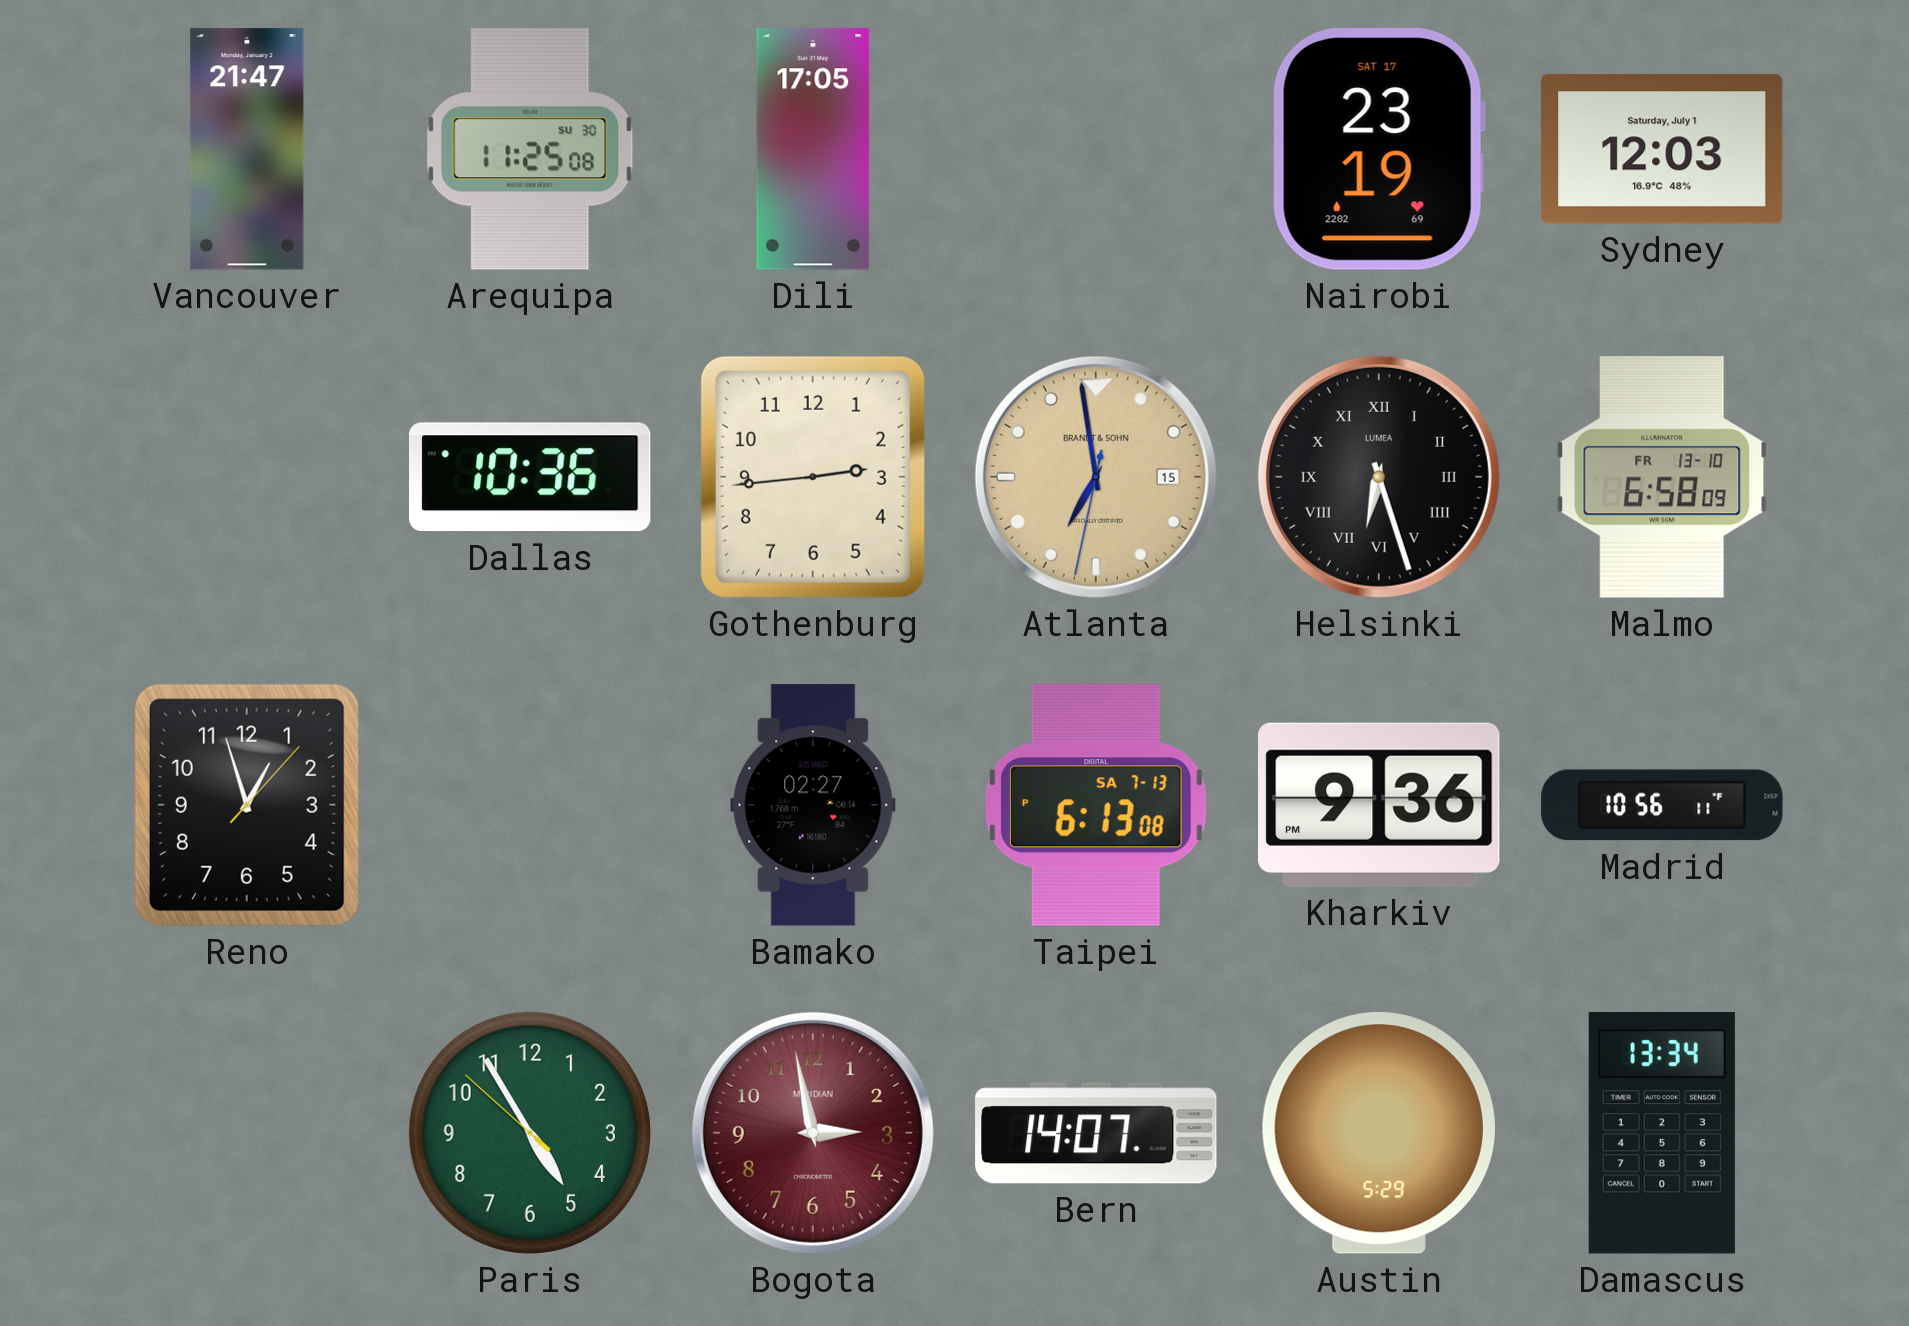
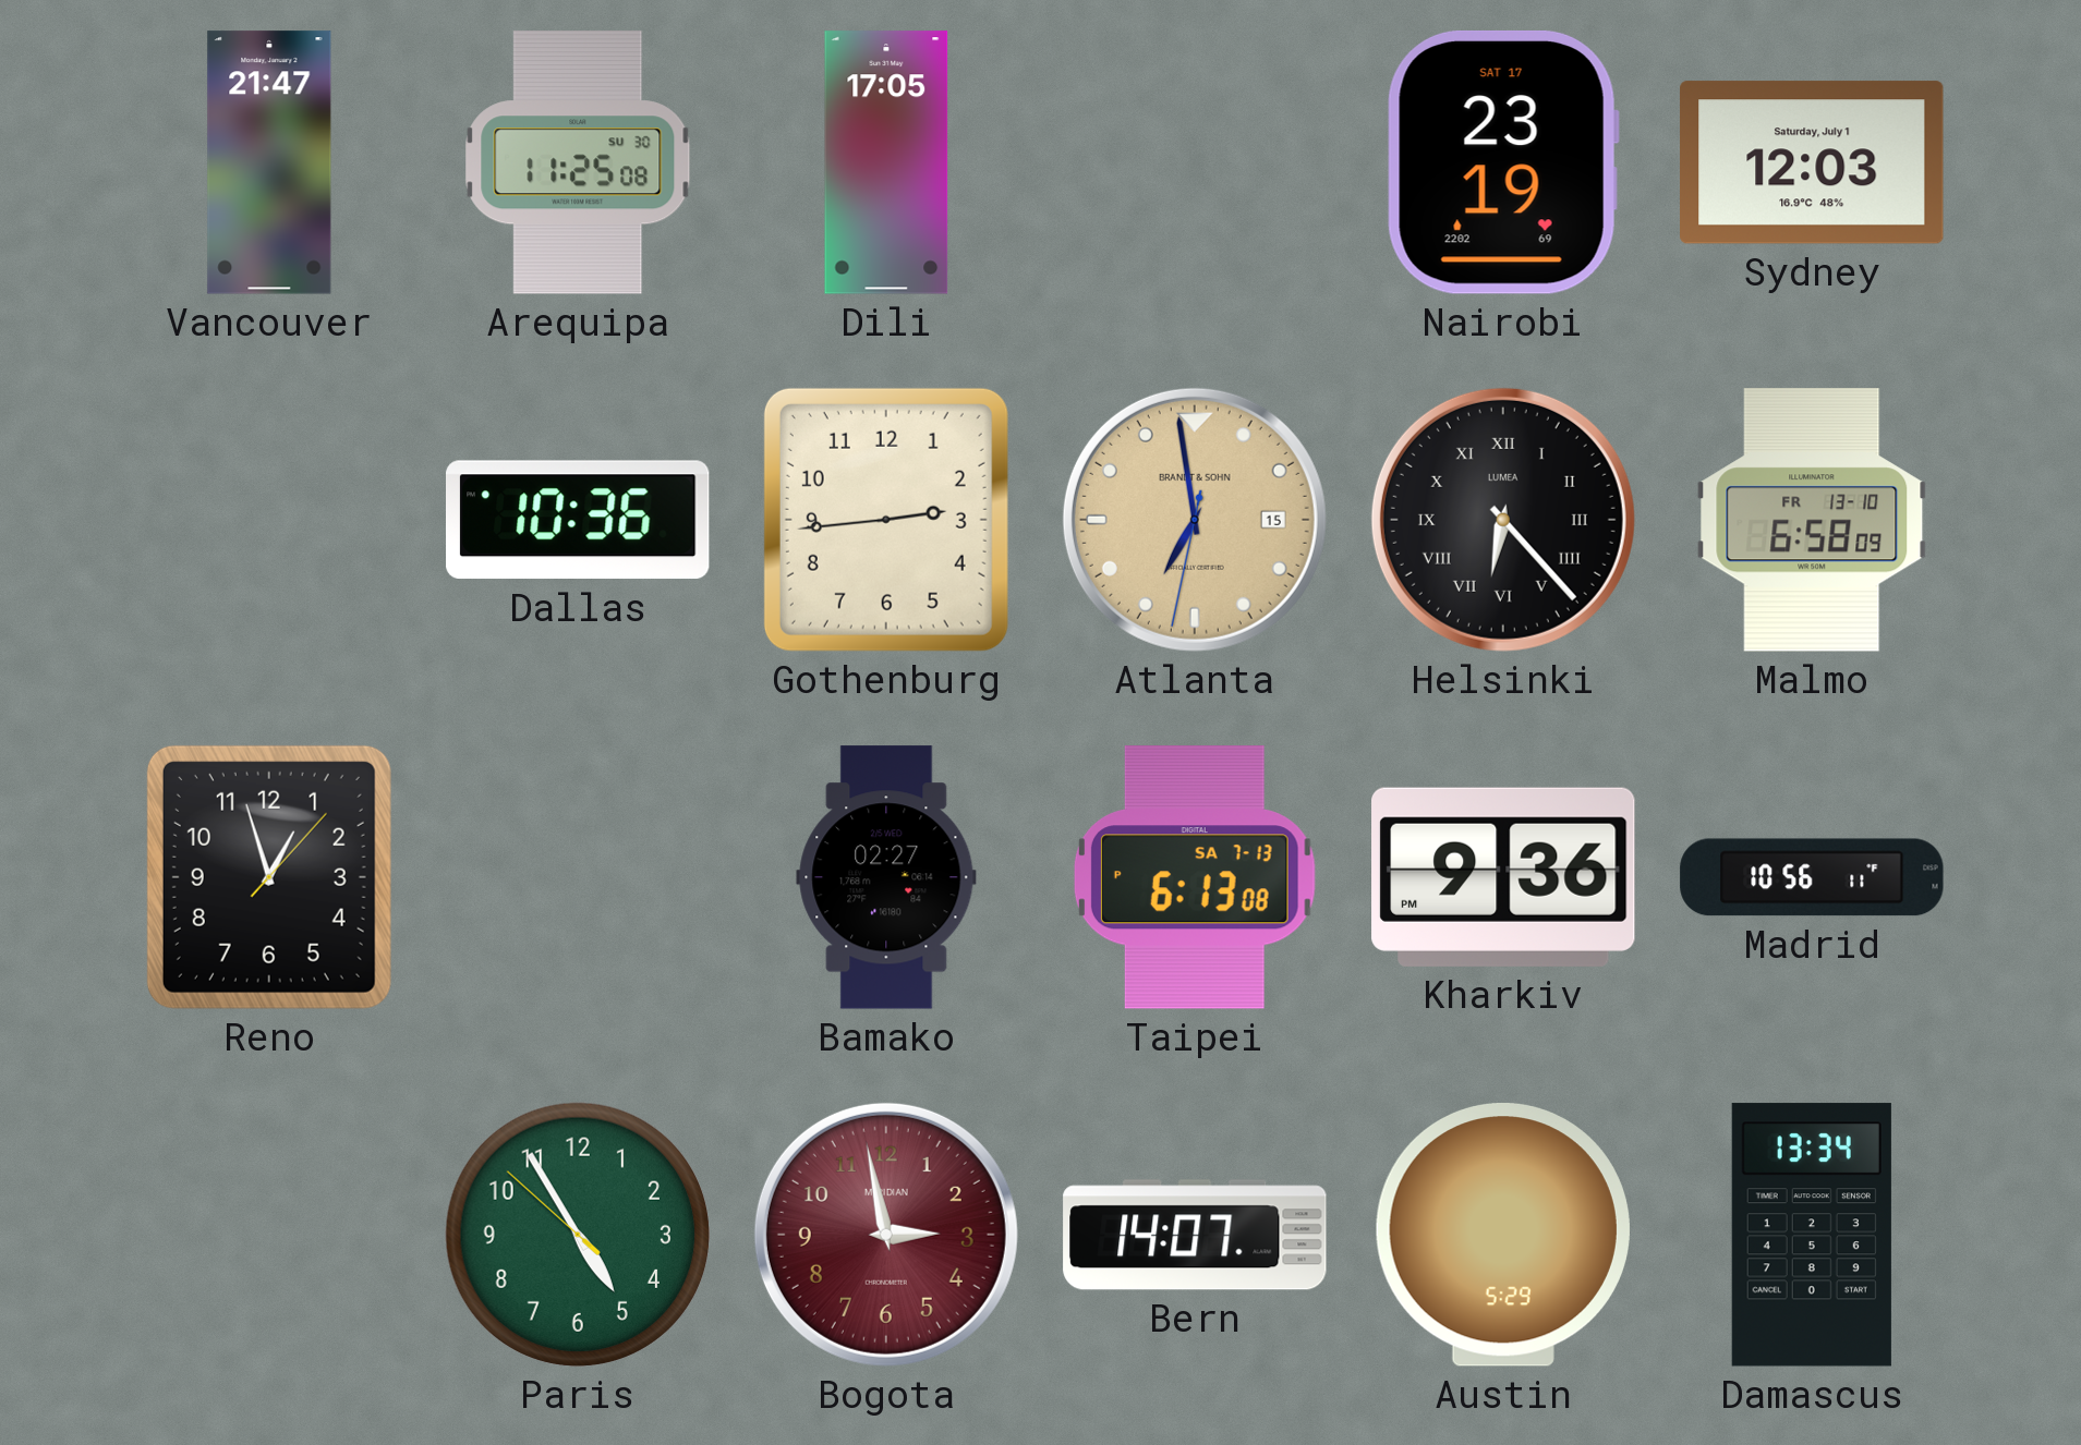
Helsinki: 6:27 -> 6:23
